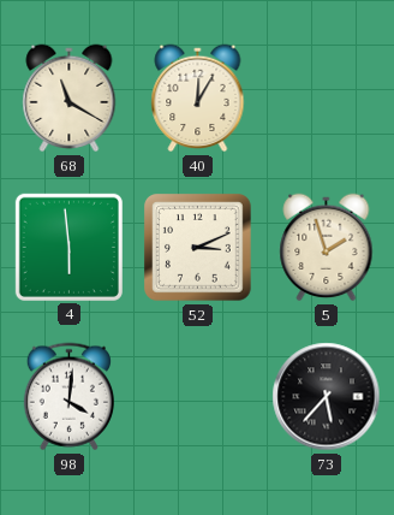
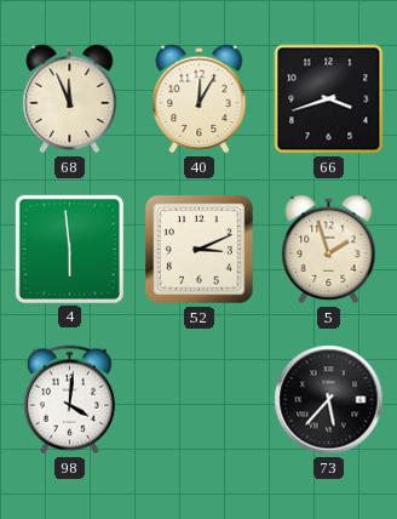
68: 11:20 -> 11:56
66: none -> 3:42
